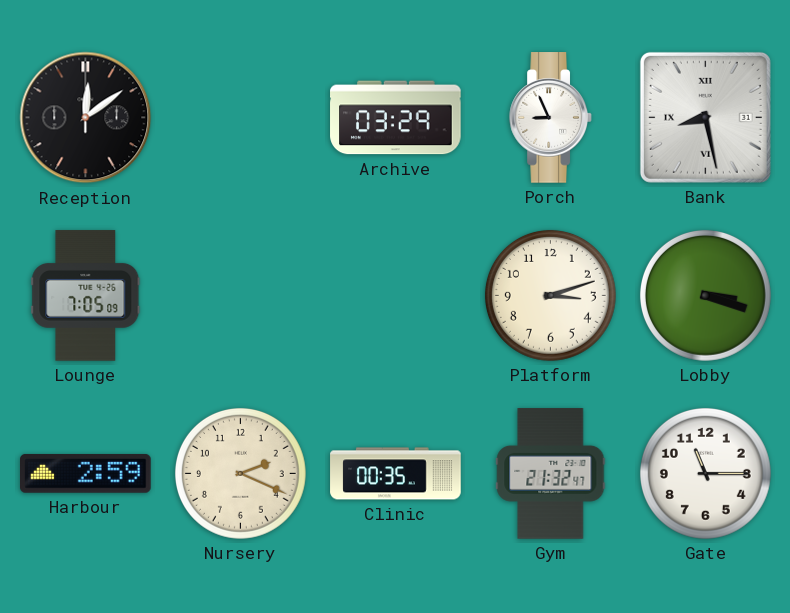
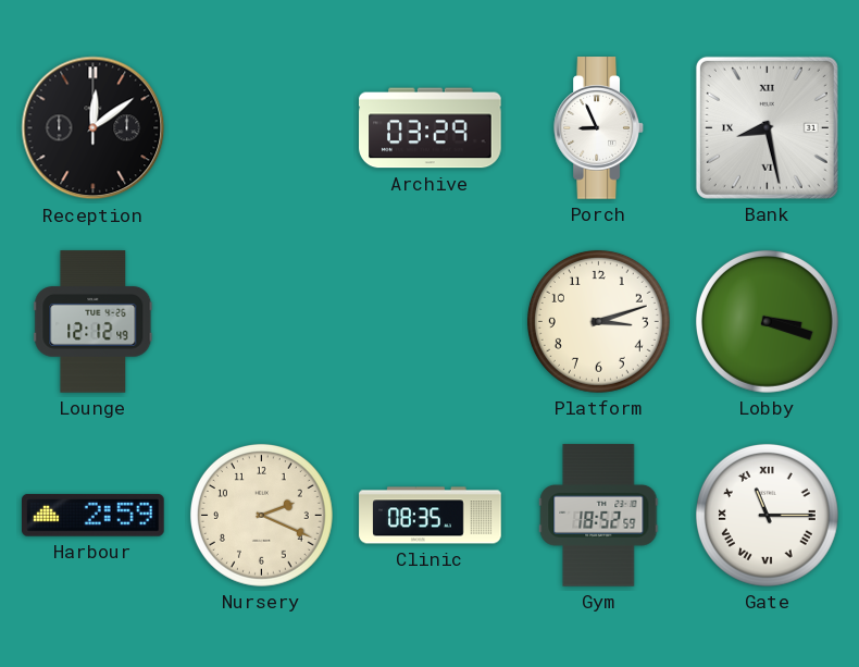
Lounge: 7:05 -> 12:12
Clinic: 00:35 -> 08:35
Gym: 21:32 -> 18:52
Gate numerals: Arabic -> Roman
